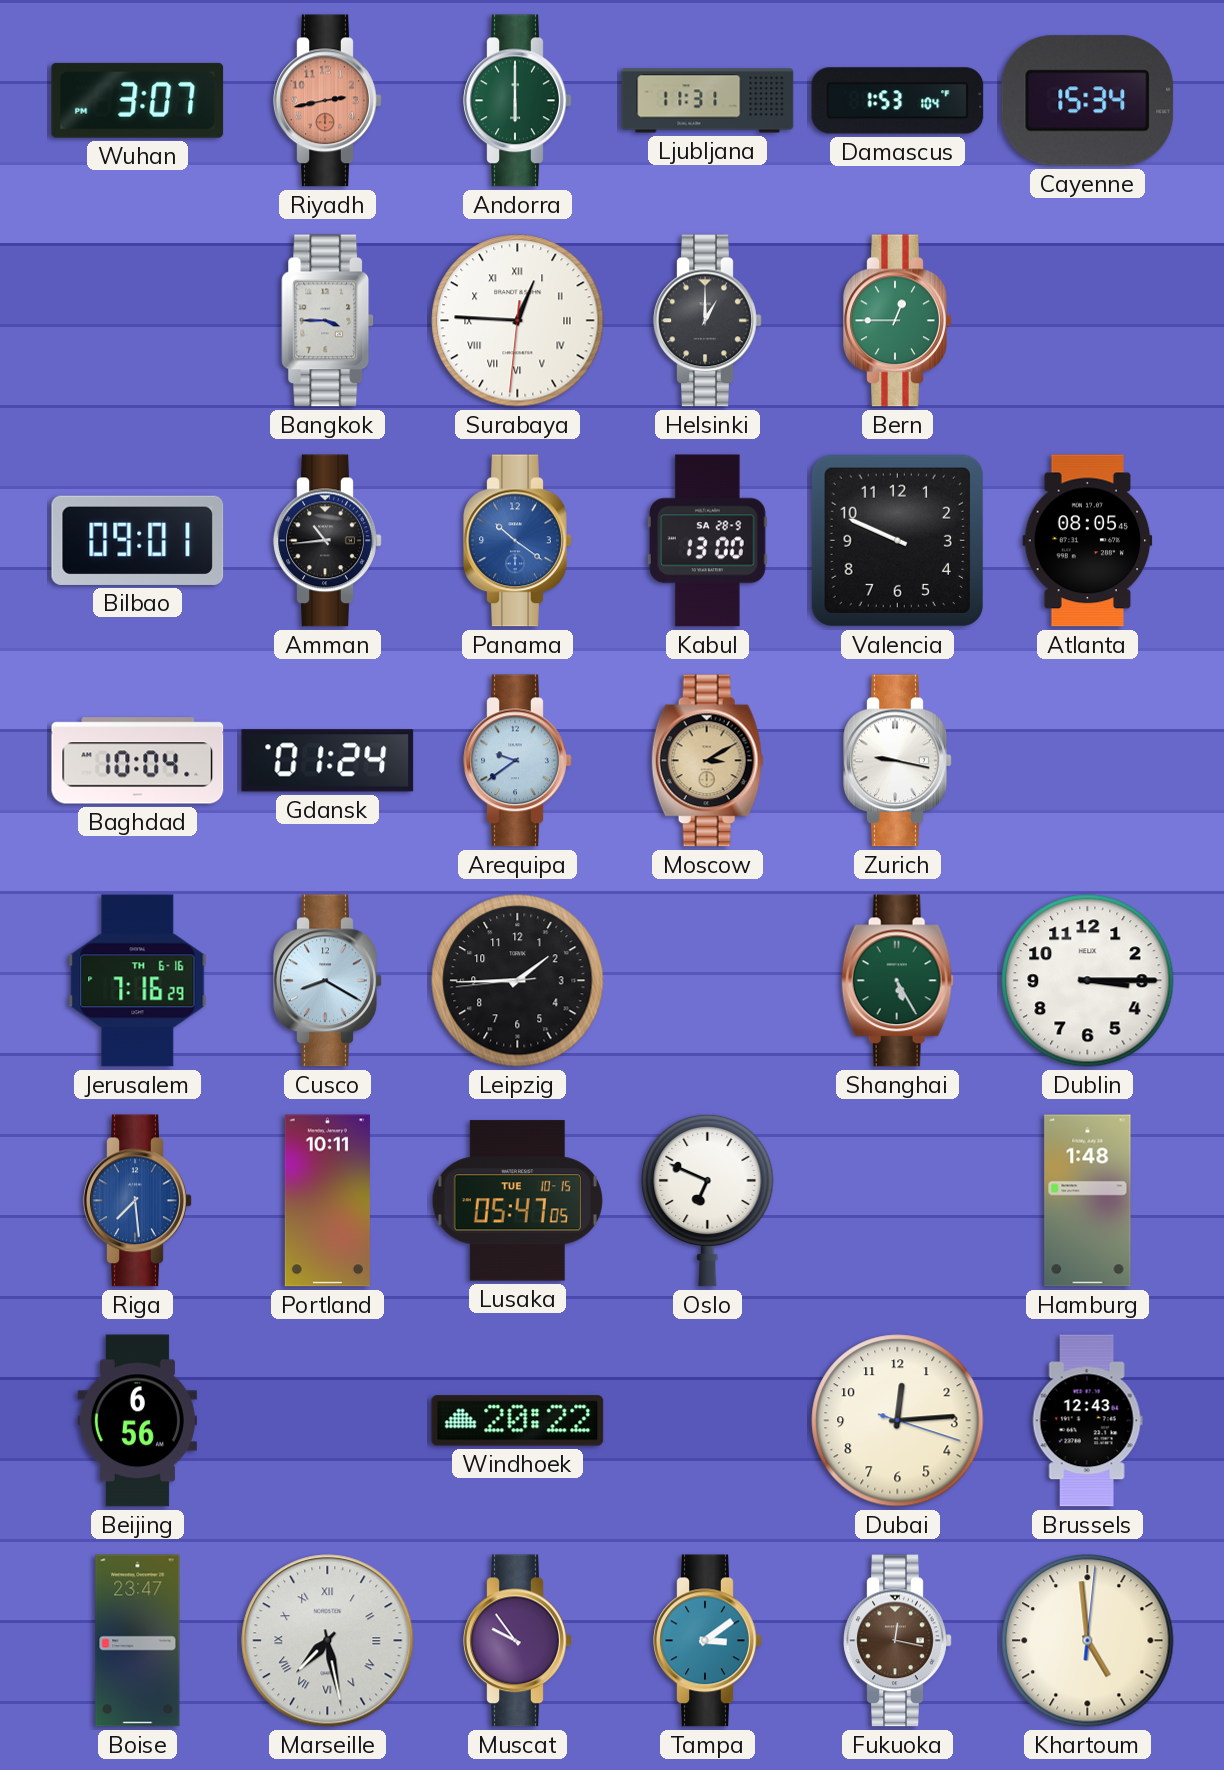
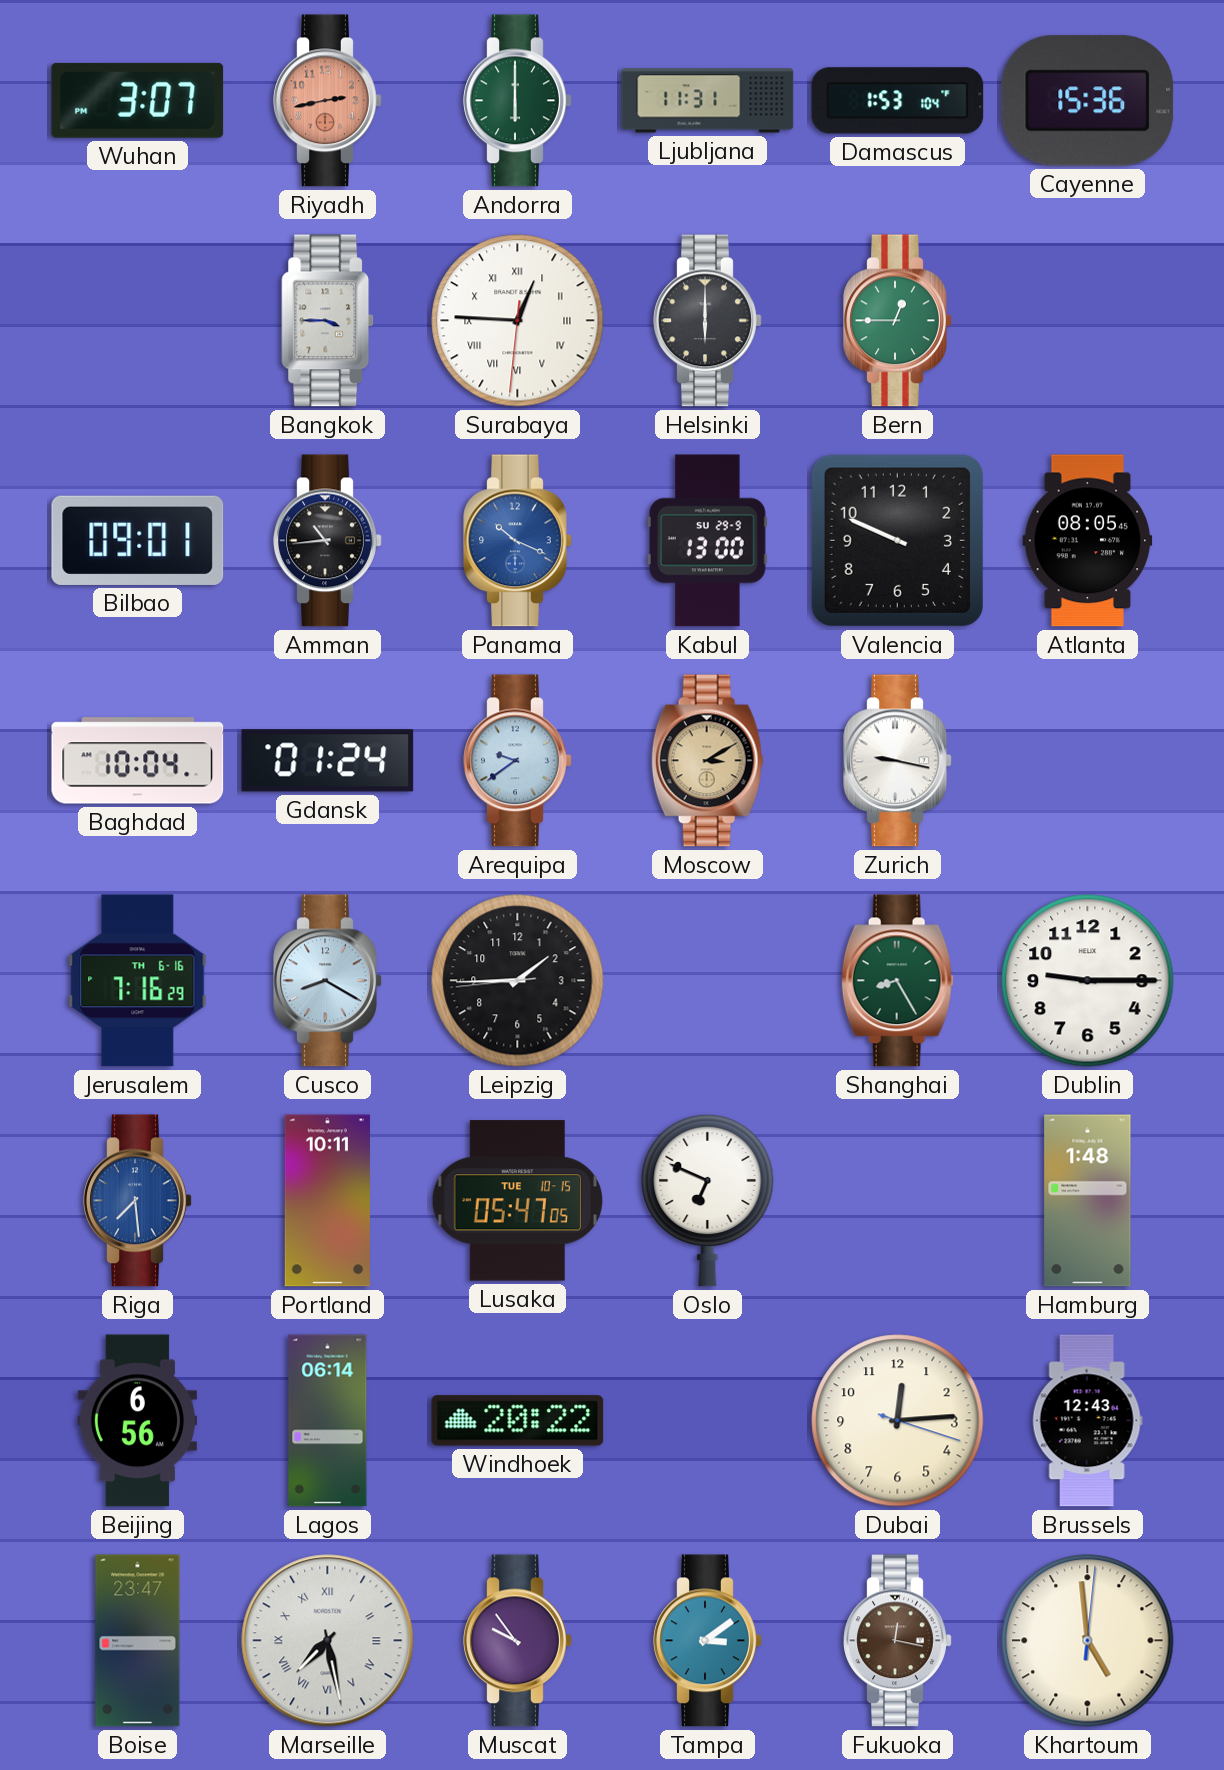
Cayenne: 15:34 -> 15:36
Helsinki: 1:00 -> 6:00
Panama: 10:21 -> 10:19
Kabul date: SA 28-9 -> SU 29-9
Shanghai: 5:25 -> 8:25
Dublin: 3:15 -> 9:15
Lagos: none -> 06:14
